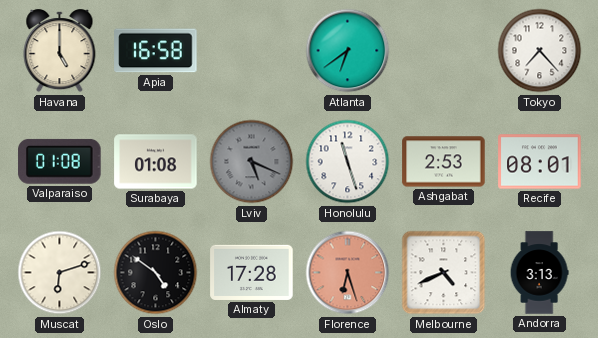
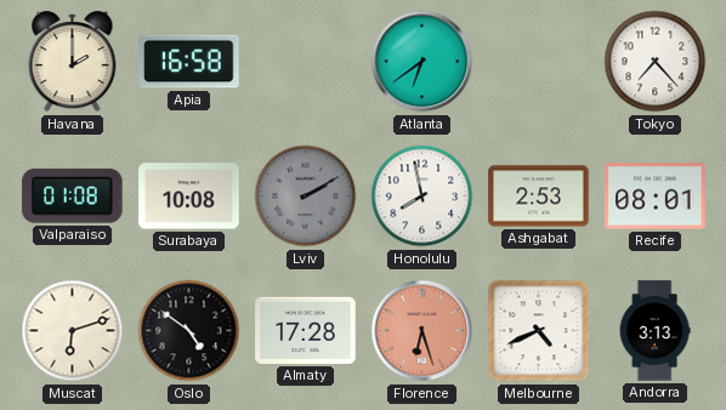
Havana: 5:00 -> 2:00
Surabaya: 01:08 -> 10:08
Lviv: 5:19 -> 2:10
Honolulu: 11:27 -> 7:58
